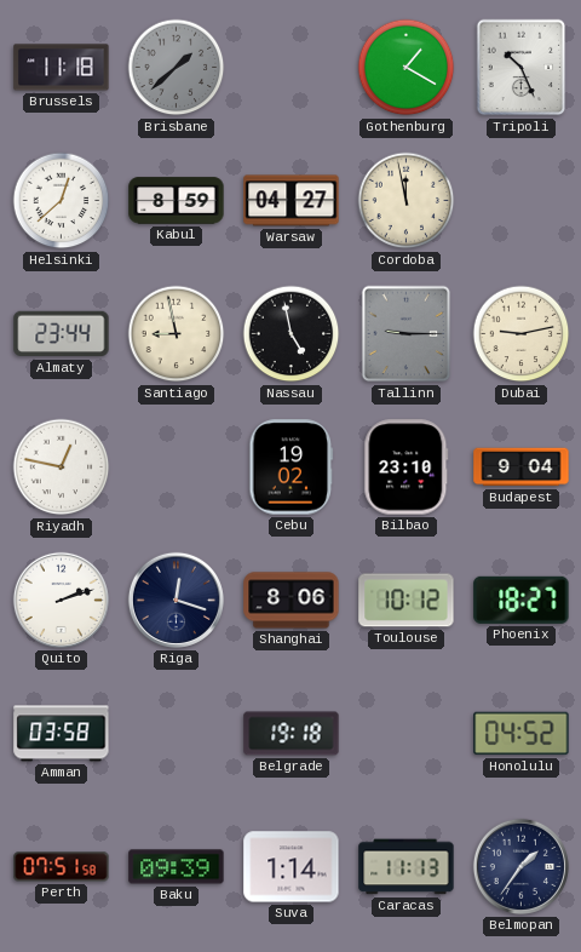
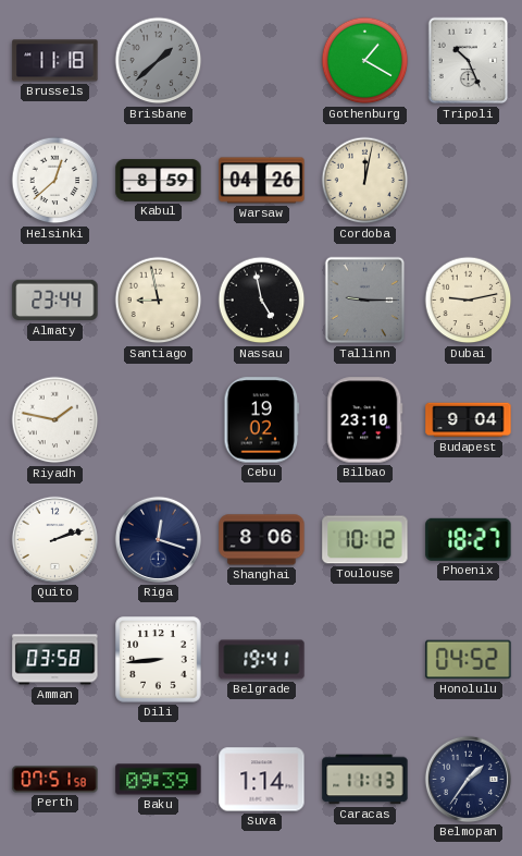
Warsaw: 04:27 -> 04:26
Cordoba: 11:58 -> 12:02
Riyadh: 12:47 -> 1:47
Dili: none -> 8:44
Belgrade: 19:18 -> 19:41
